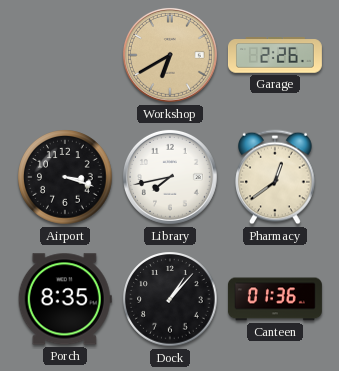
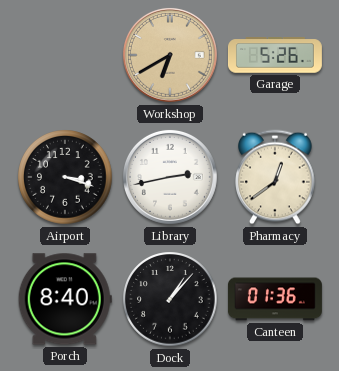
Garage: 2:26 -> 5:26
Library: 7:43 -> 2:43
Porch: 8:35 -> 8:40
